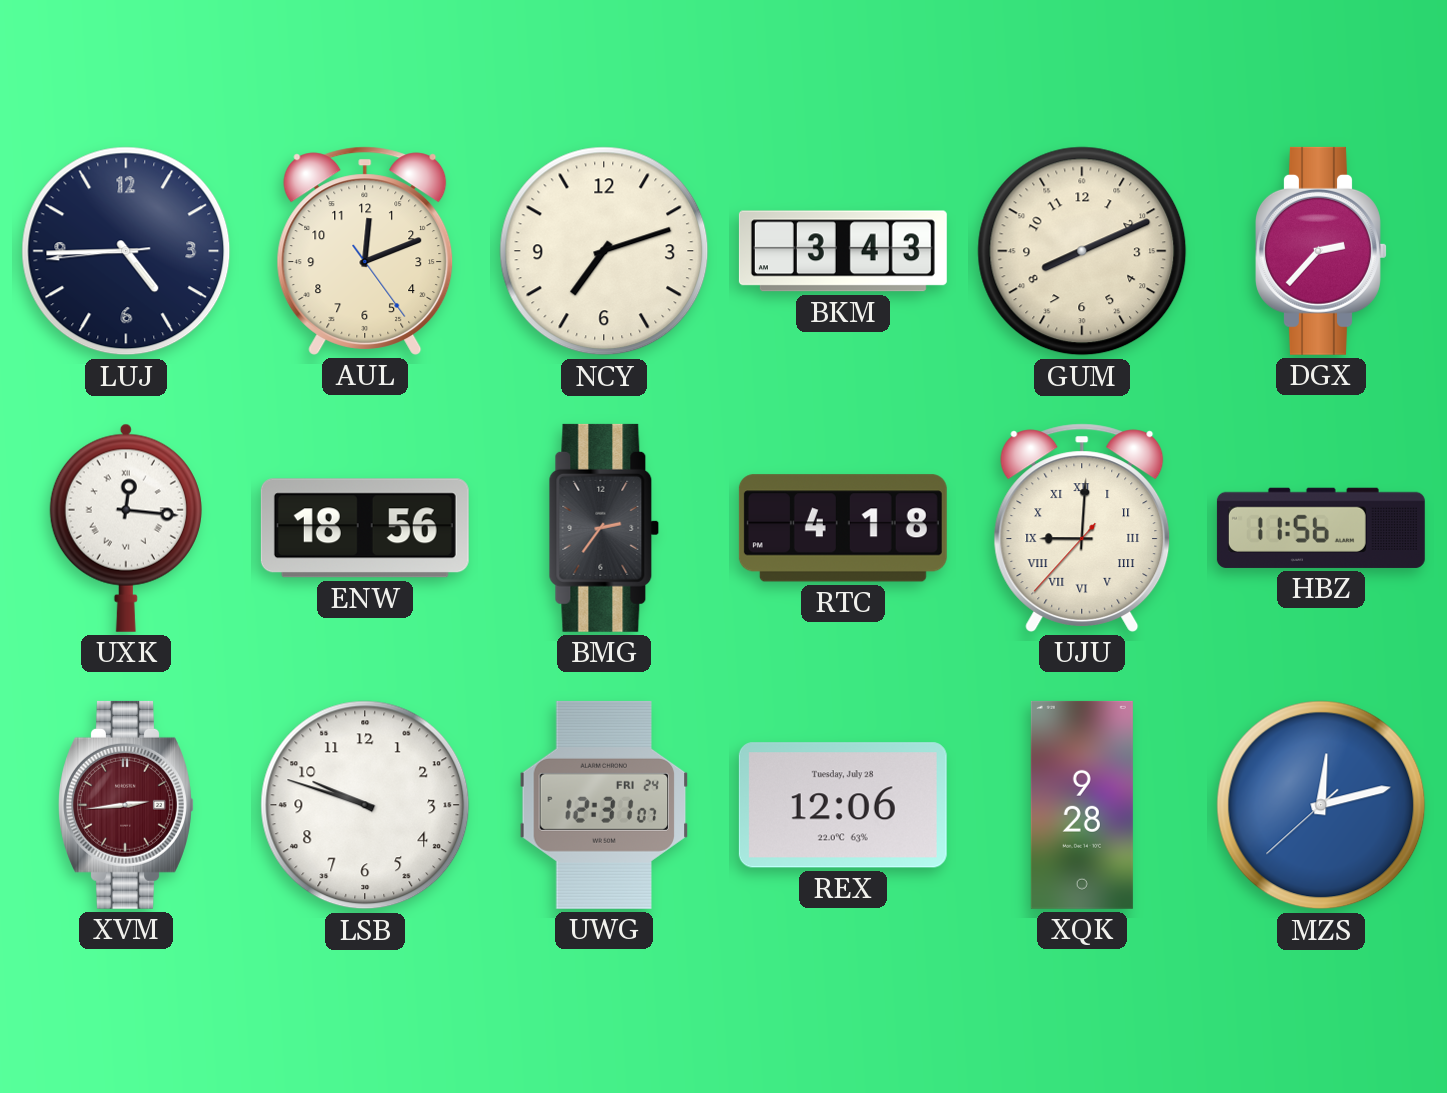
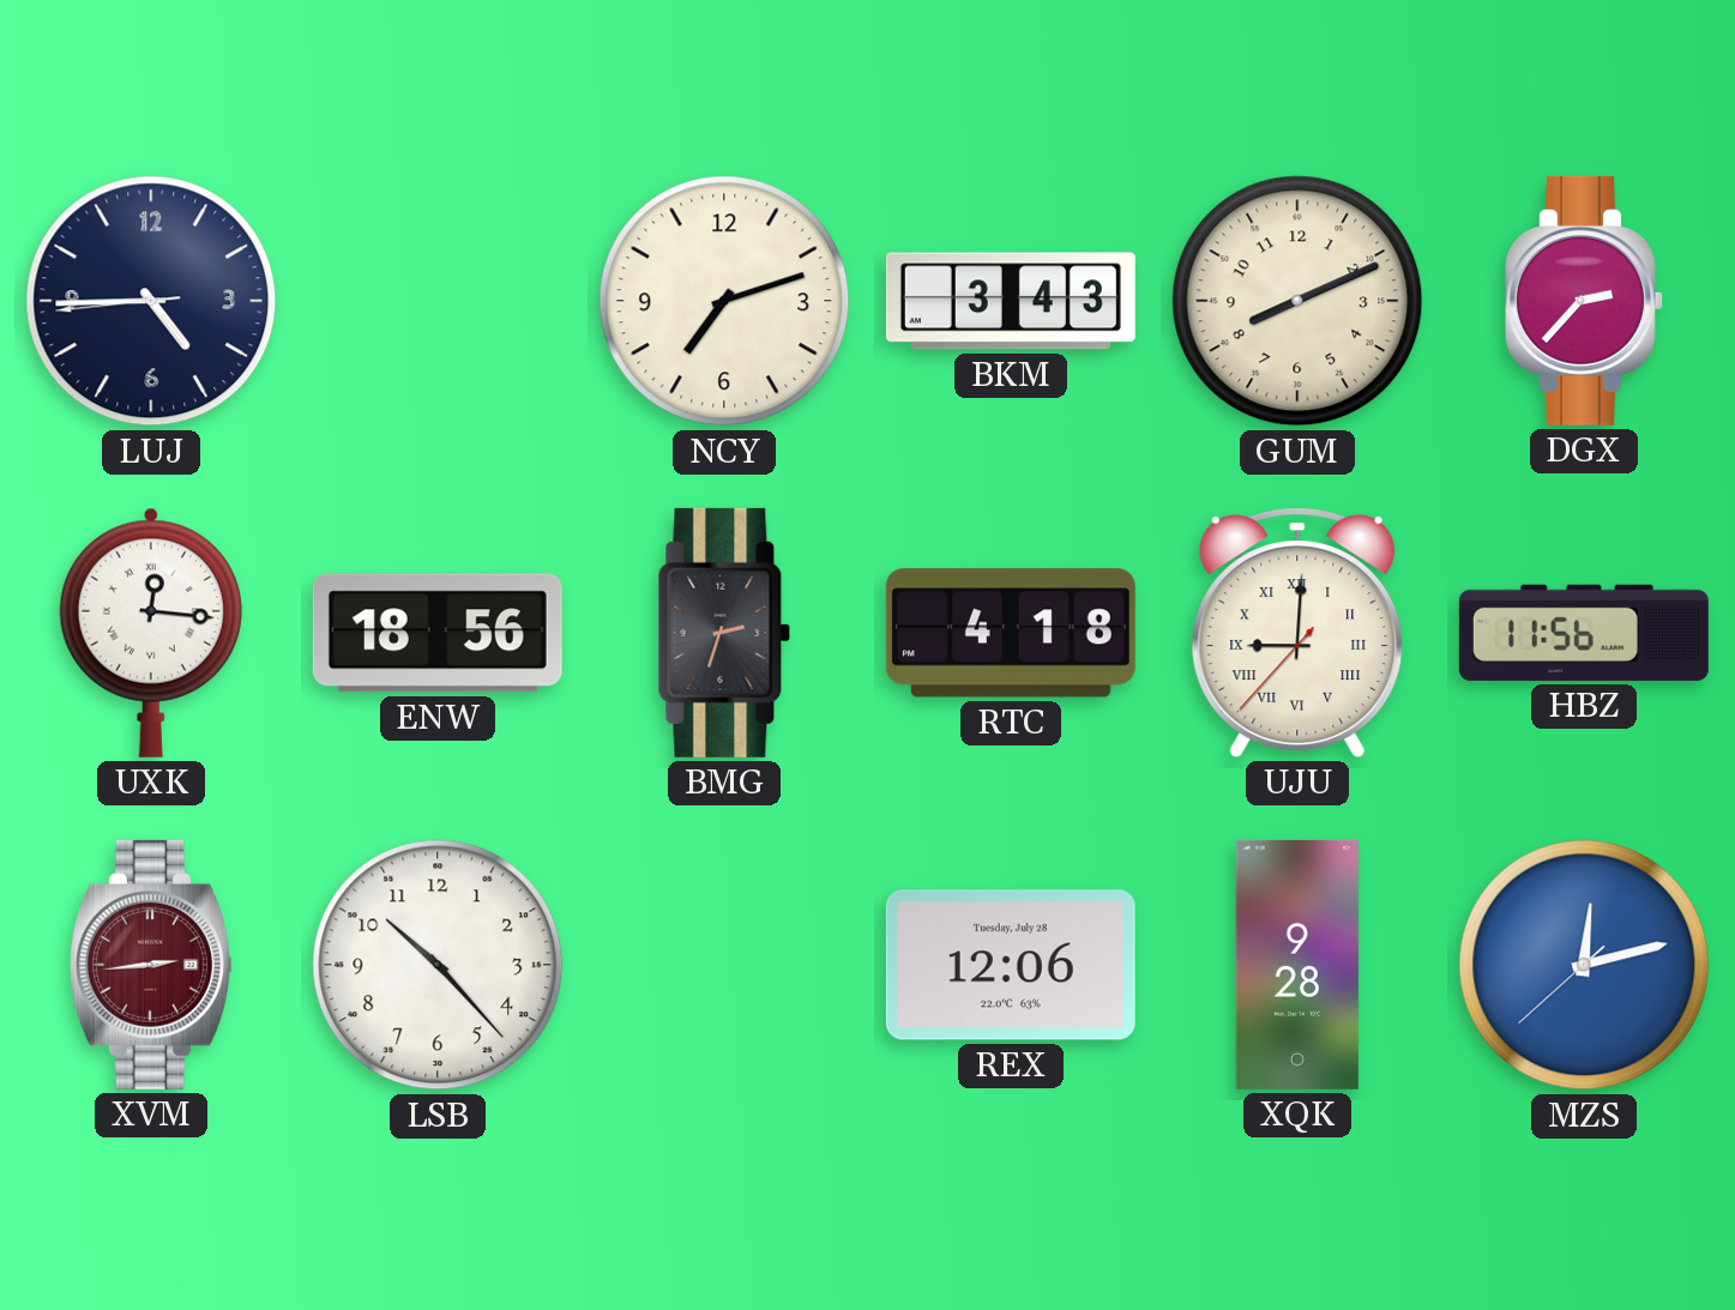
AUL: 12:11 -> none
BMG: 2:36 -> 2:33
LSB: 9:48 -> 10:23
UWG: 12:31 -> none
